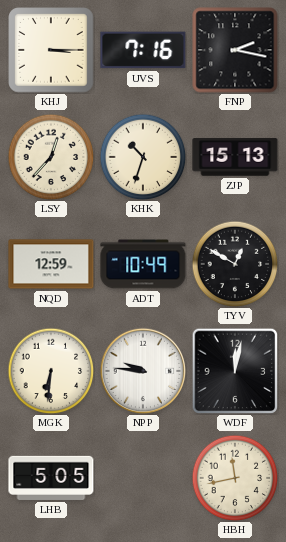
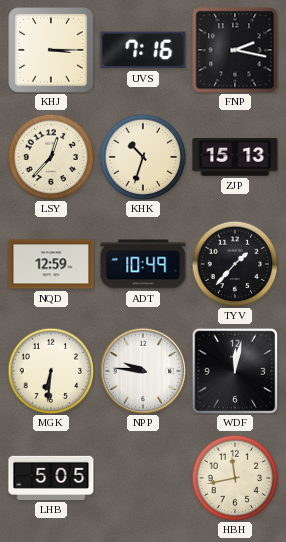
TYV: 12:50 -> 1:37
